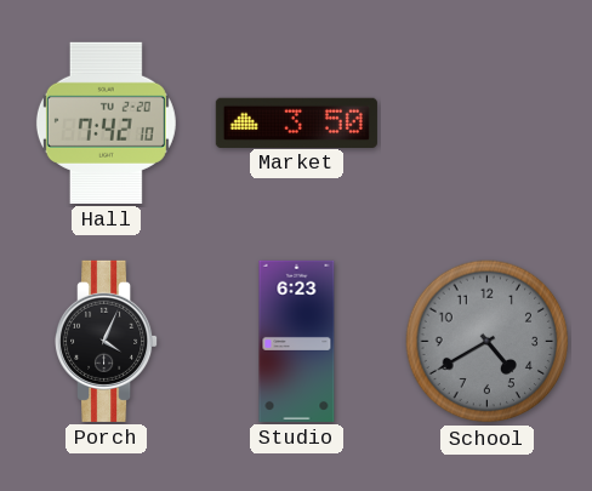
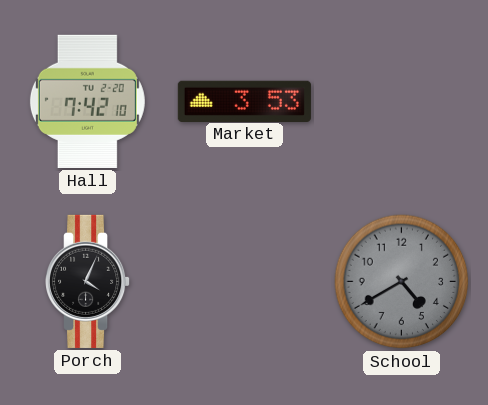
Market: 3:50 -> 3:53
Studio: 6:23 -> none
